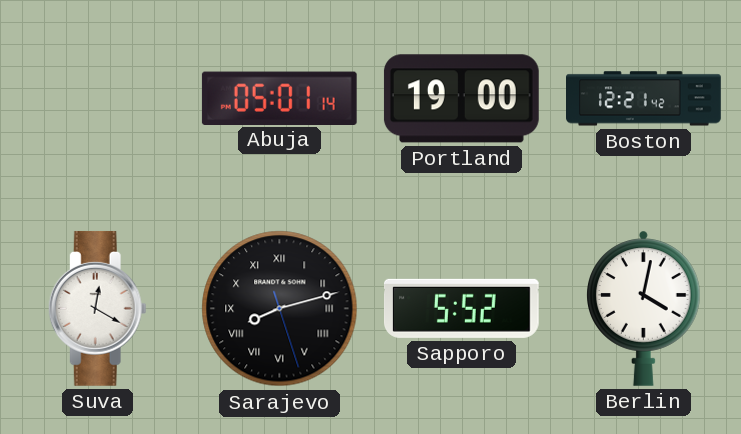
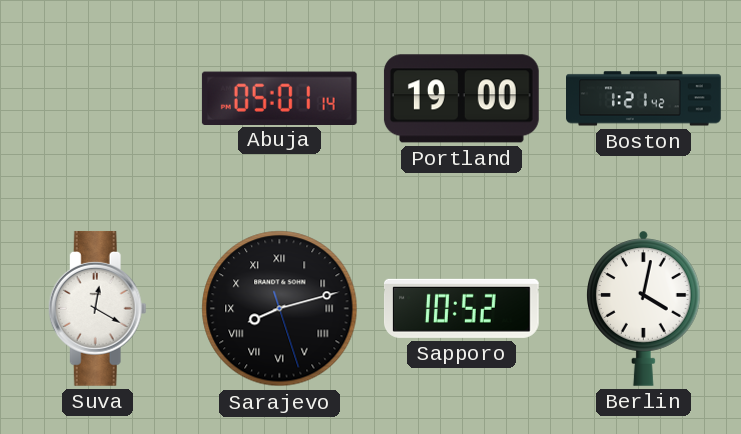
Boston: 12:21 -> 1:21
Sapporo: 5:52 -> 10:52
